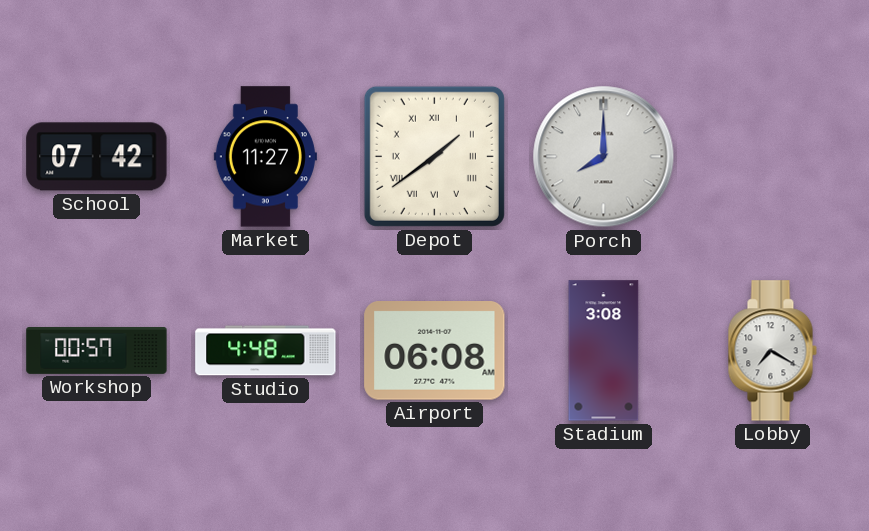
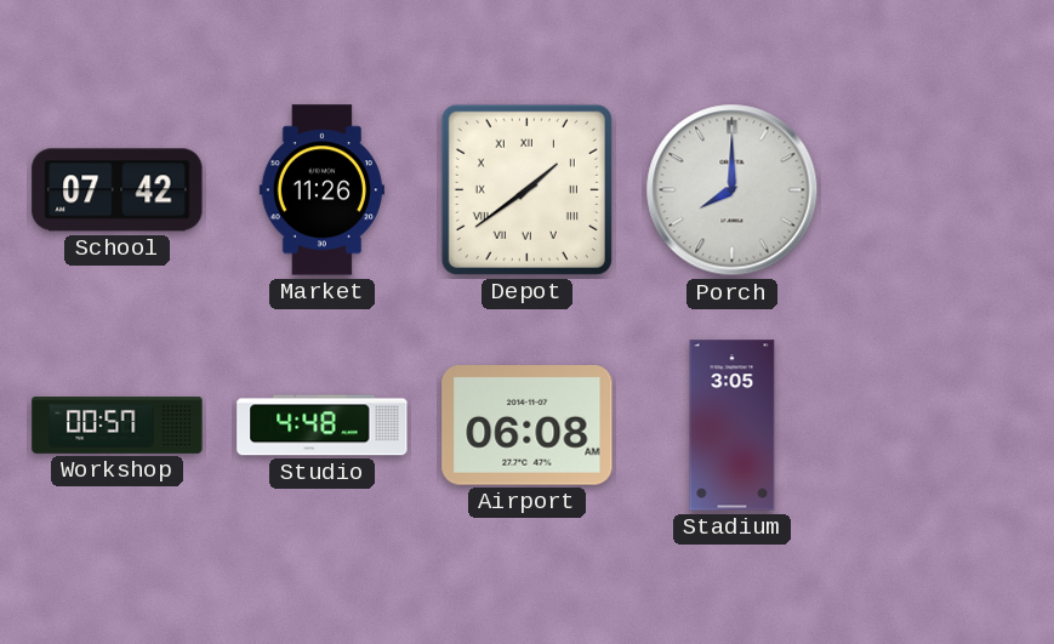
Market: 11:27 -> 11:26
Stadium: 3:08 -> 3:05
Lobby: 7:20 -> none
